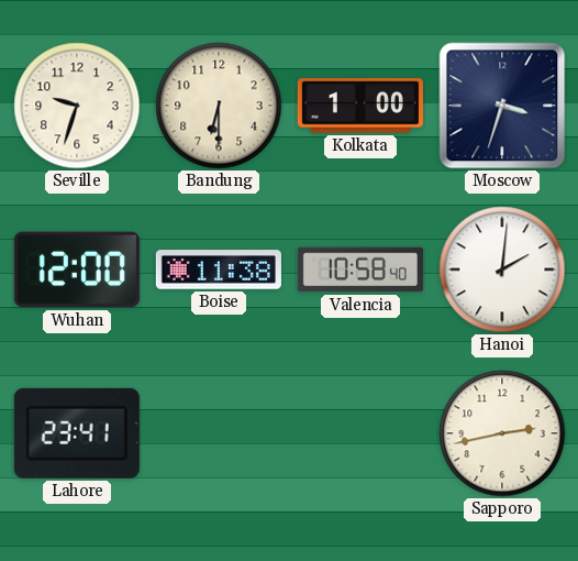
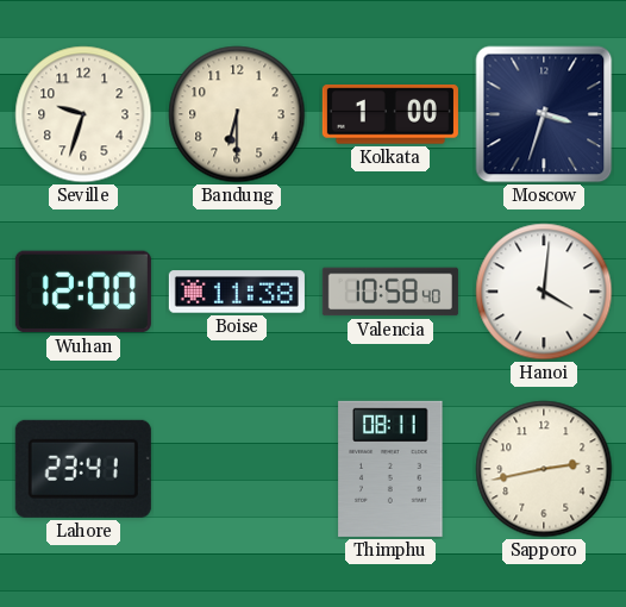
Hanoi: 2:01 -> 4:01
Thimphu: none -> 08:11
